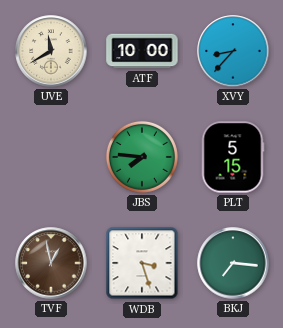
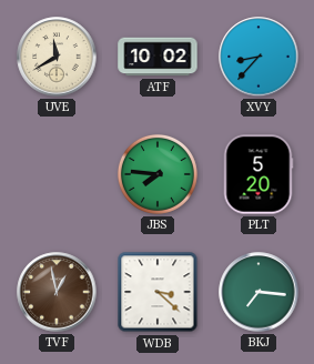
ATF: 10:00 -> 10:02
PLT: 5:15 -> 5:20
WDB: 3:27 -> 3:22
